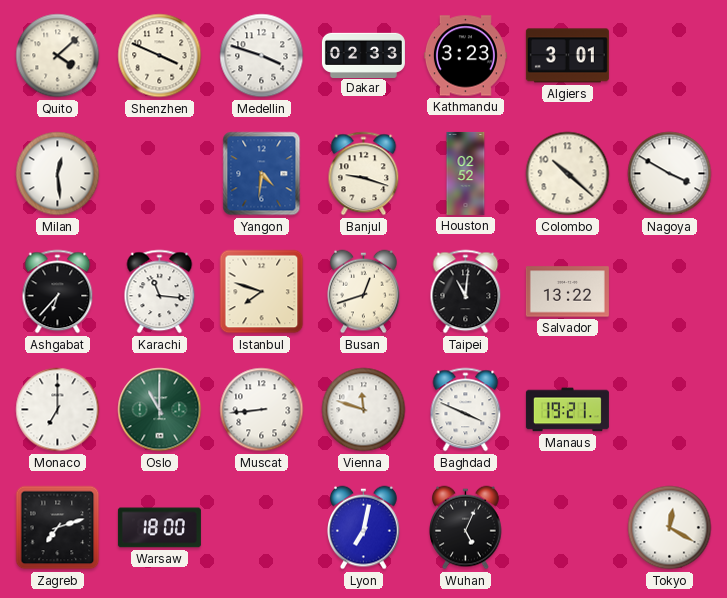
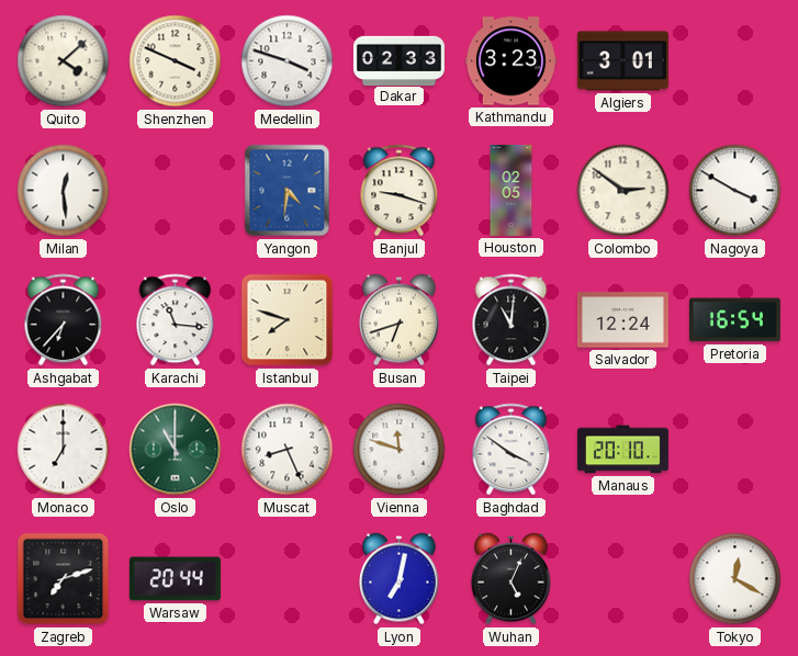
Houston: 02:52 -> 02:05
Colombo: 10:22 -> 2:51
Busan: 12:42 -> 6:42
Salvador: 13:22 -> 12:24
Pretoria: none -> 16:54
Muscat: 8:44 -> 8:26
Baghdad: 3:49 -> 3:51
Manaus: 19:21 -> 20:10
Warsaw: 18:00 -> 20:44
